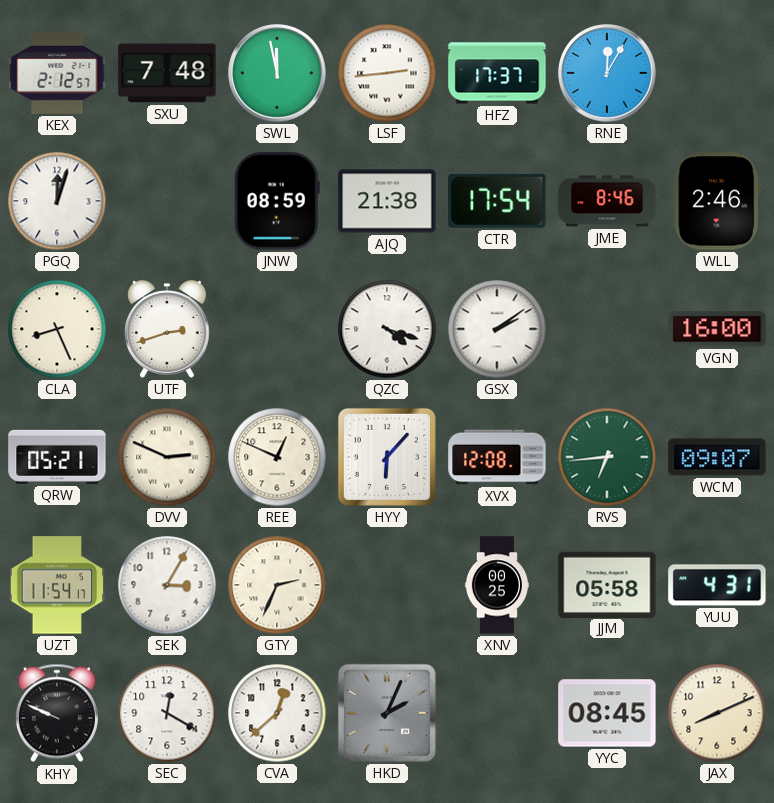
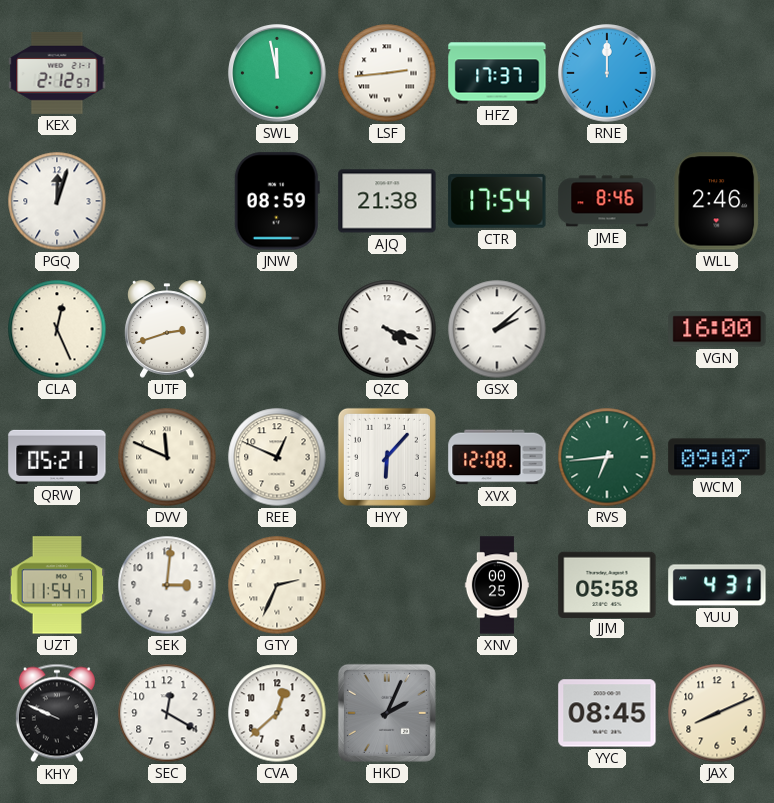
SXU: 7:48 -> none
RNE: 12:05 -> 12:00
CLA: 8:26 -> 12:26
GSX: 2:09 -> 2:08
DVV: 2:49 -> 11:49
SEK: 3:05 -> 3:01
